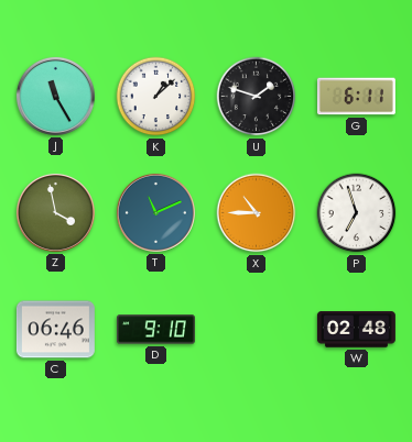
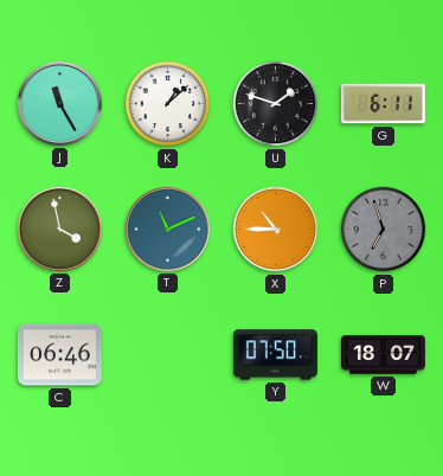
P dial: white -> grey
D: 9:10 -> none
Y: none -> 07:50
W: 02:48 -> 18:07
